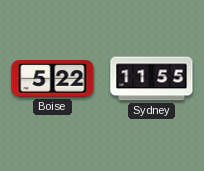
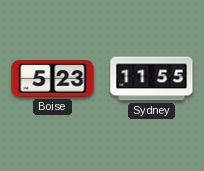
Boise: 5:22 -> 5:23
